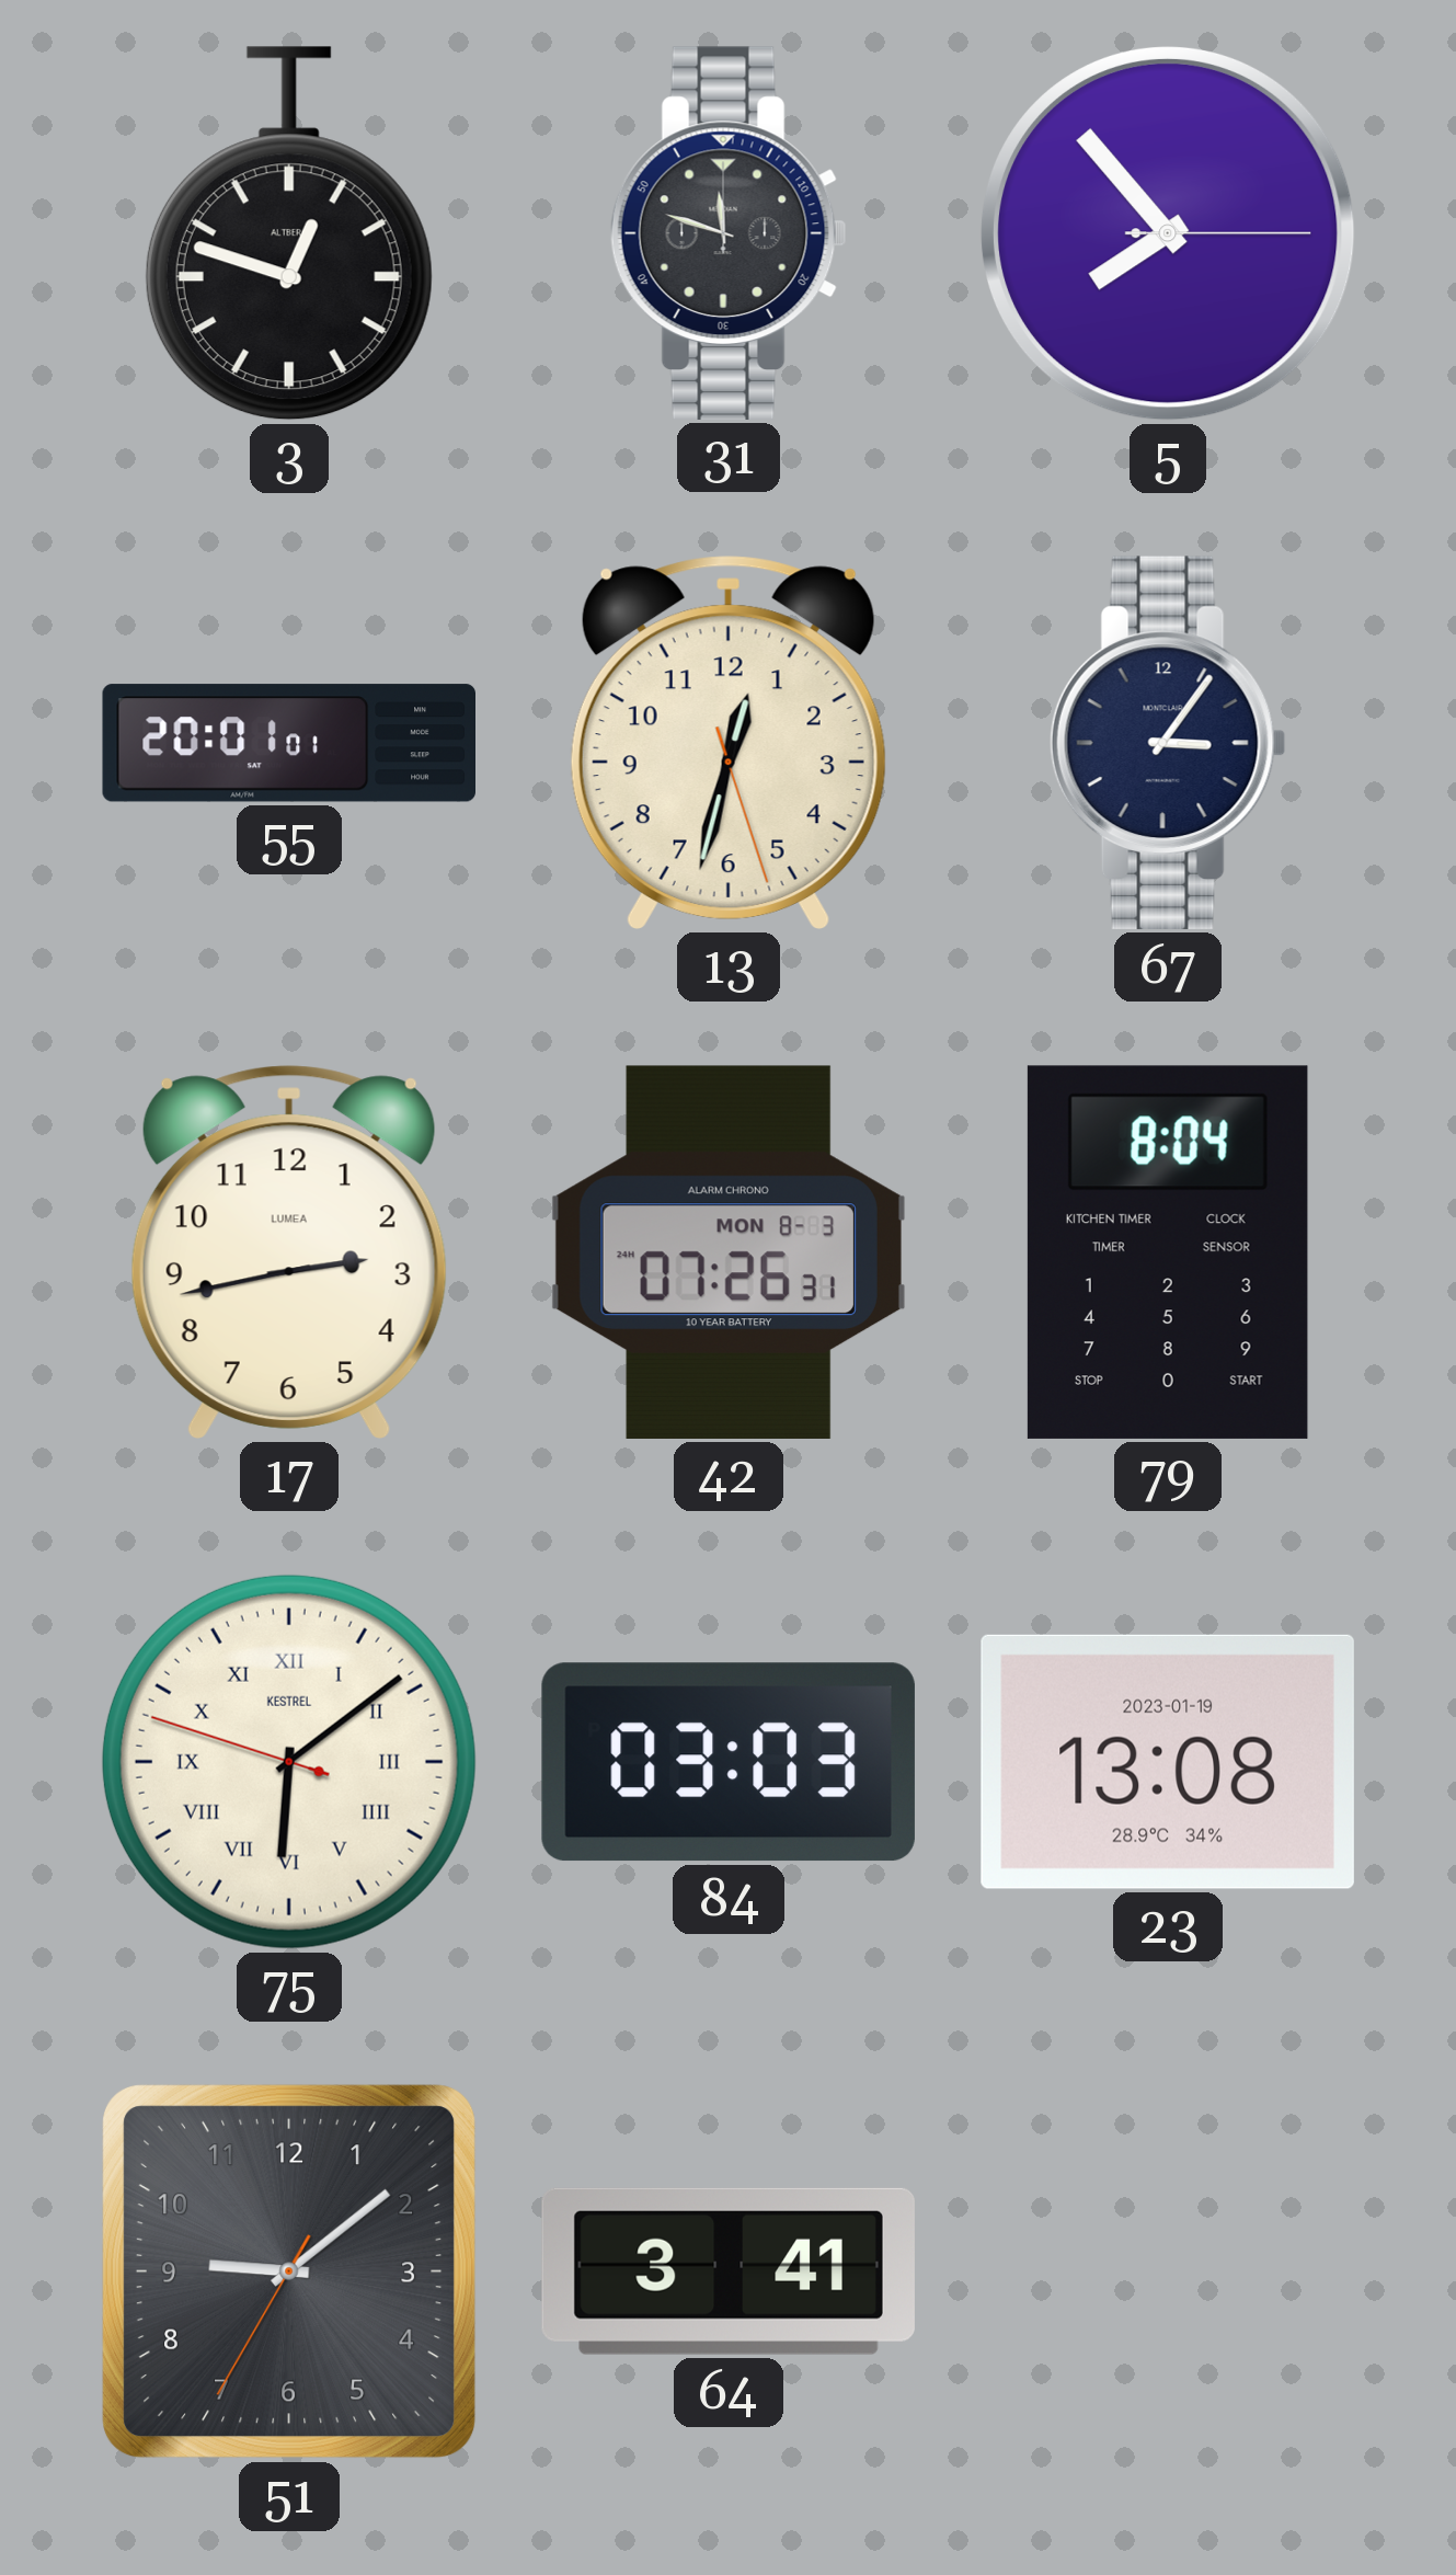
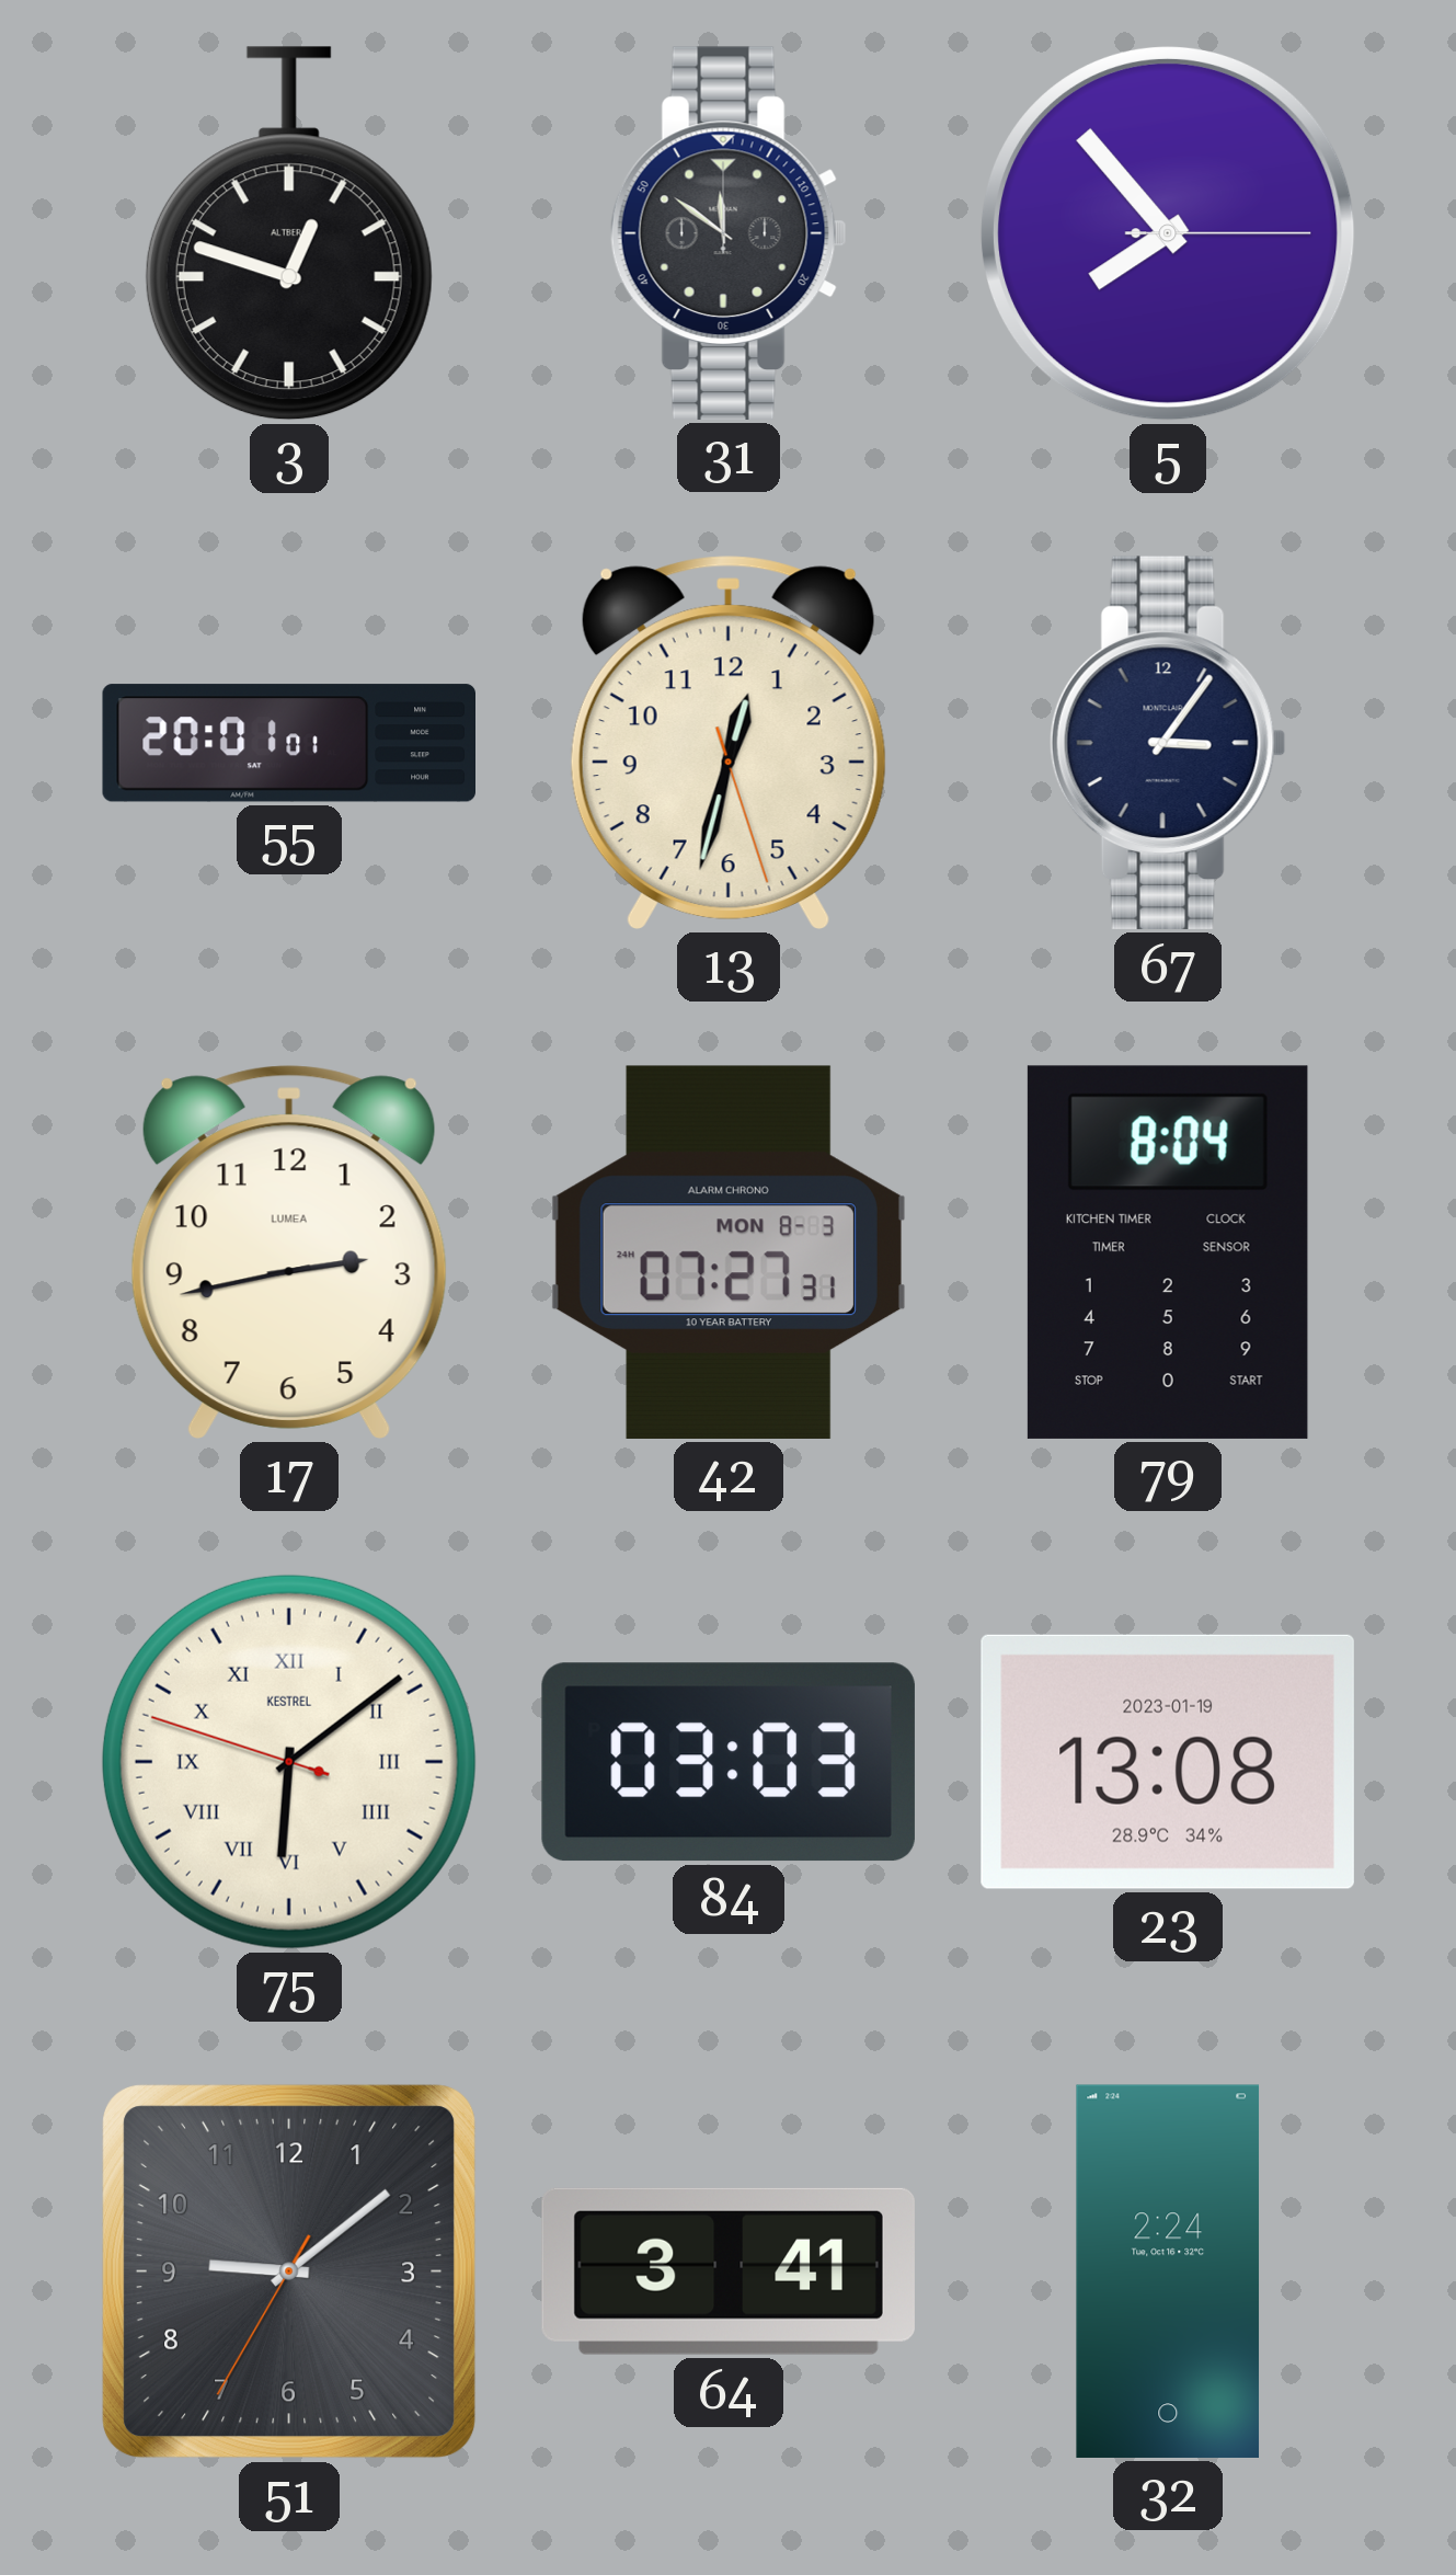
31: 11:48 -> 11:51
42: 07:26 -> 07:27
32: none -> 2:24
